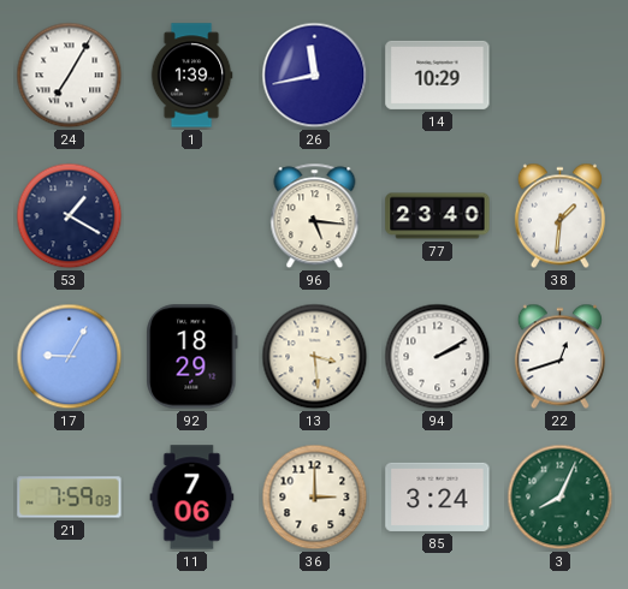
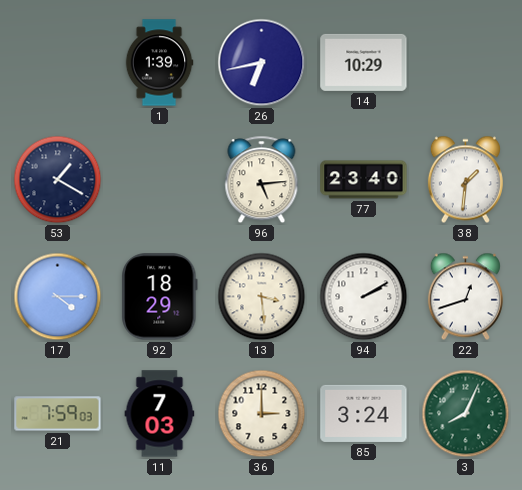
24: 7:05 -> none
26: 11:43 -> 6:43
96: 5:16 -> 5:14
17: 9:05 -> 4:15
11: 7:06 -> 7:03
